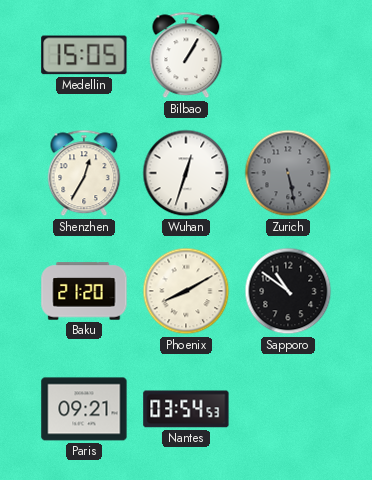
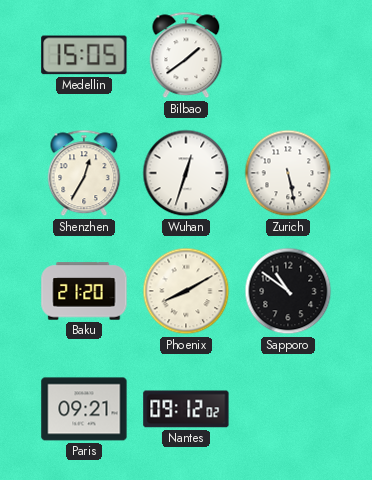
Bilbao: 1:05 -> 1:39
Zurich dial: grey -> white
Nantes: 03:54 -> 09:12
